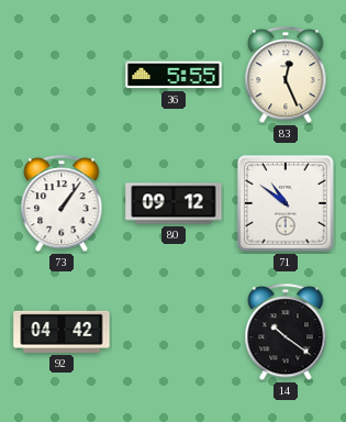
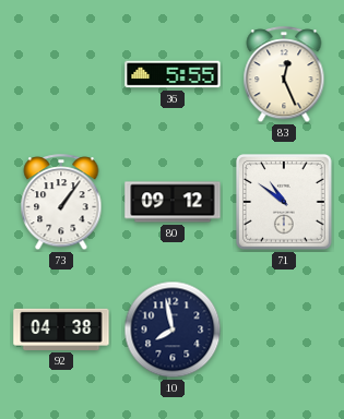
92: 04:42 -> 04:38
10: none -> 7:58
14: 10:21 -> none
